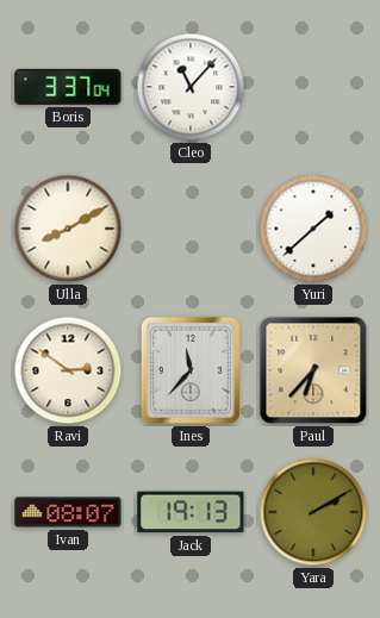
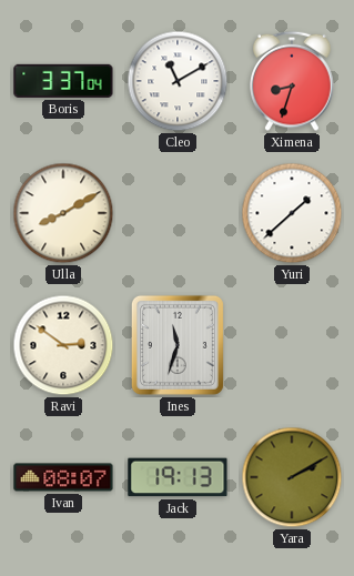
Cleo: 11:07 -> 11:10
Ximena: none -> 8:33
Ines: 11:37 -> 11:33
Paul: 6:37 -> none
